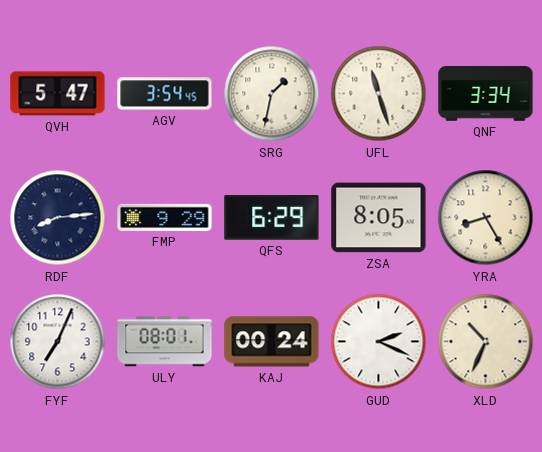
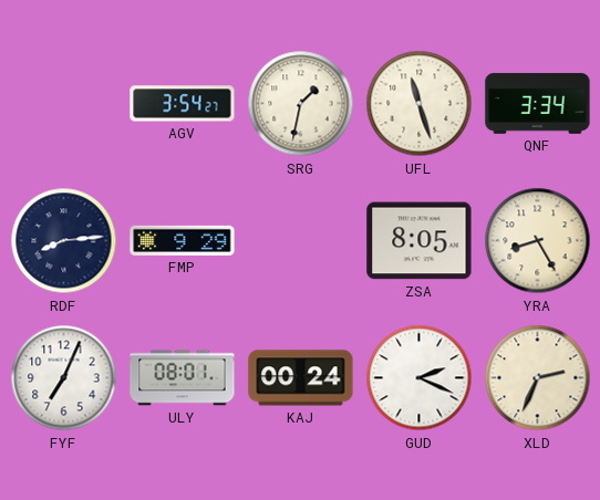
QVH: 5:47 -> none
AGV: 3:54:45 -> 3:54:27
QFS: 6:29 -> none
XLD: 10:34 -> 2:34
